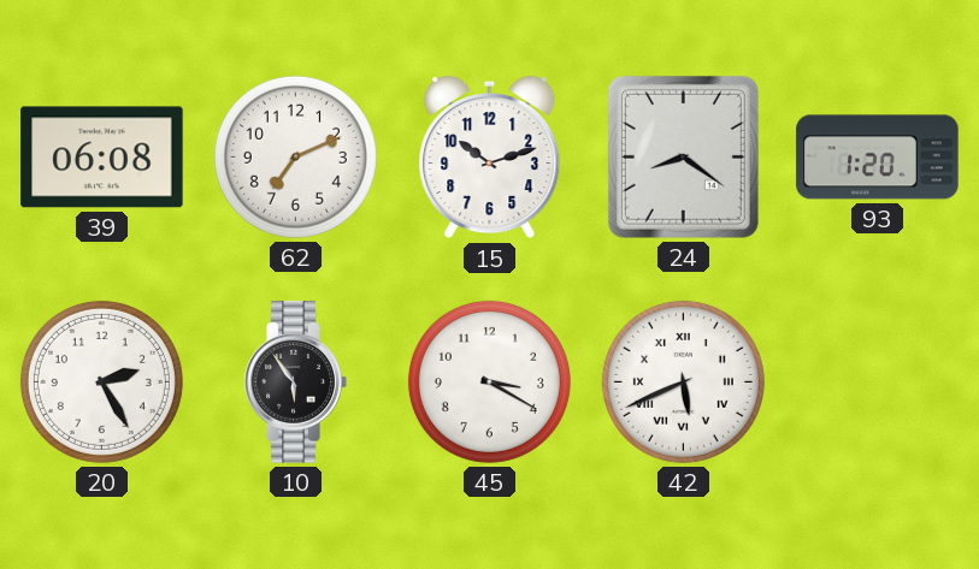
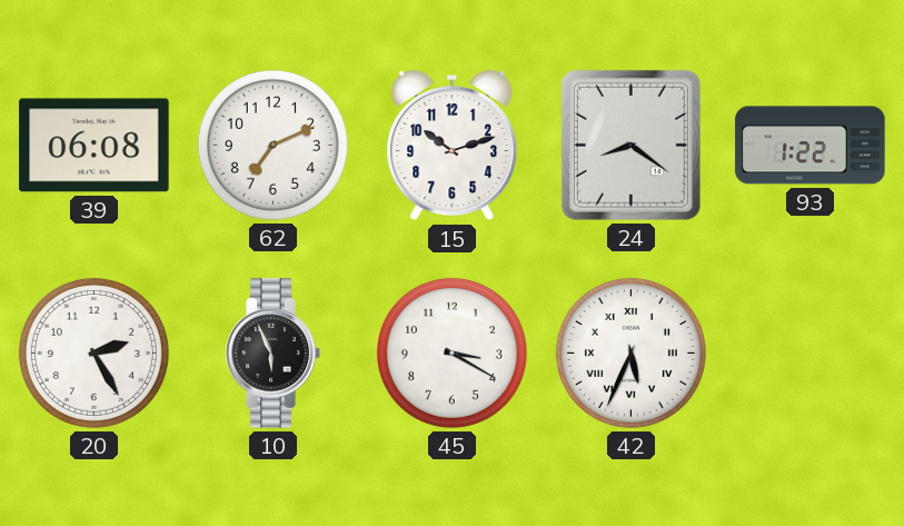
93: 1:20 -> 1:22
10: 5:54 -> 5:56
42: 5:41 -> 5:34
